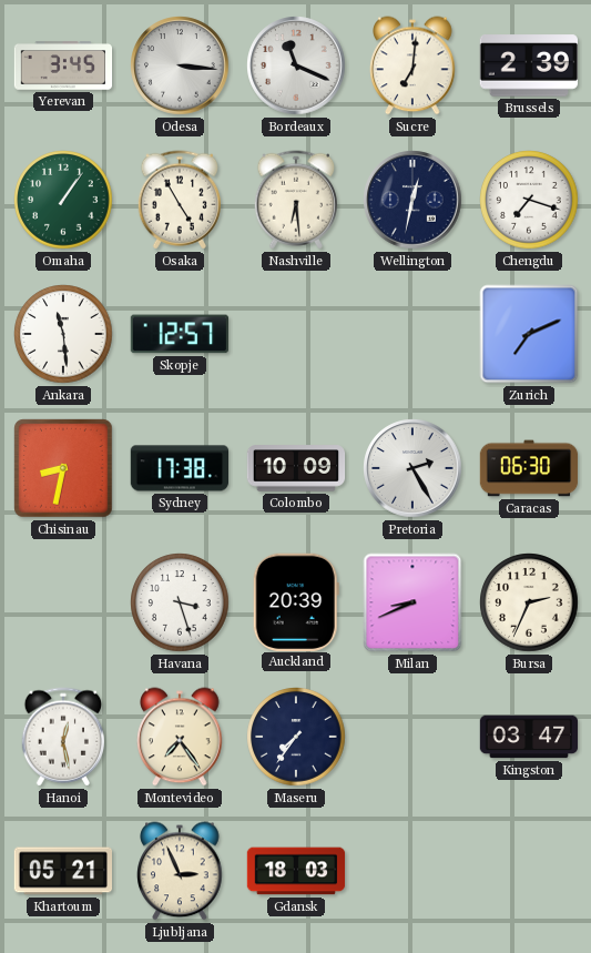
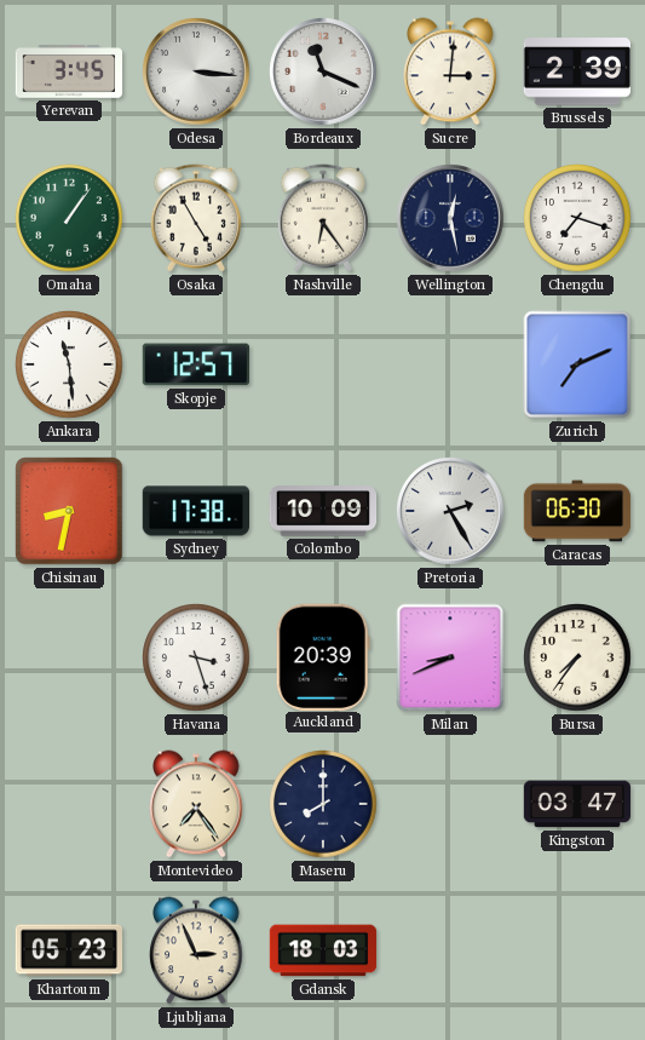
Sucre: 7:01 -> 3:01
Nashville: 6:29 -> 6:24
Wellington: 12:32 -> 12:28
Bursa: 2:34 -> 7:36
Hanoi: 12:28 -> none
Maseru: 7:36 -> 8:00
Khartoum: 05:21 -> 05:23
